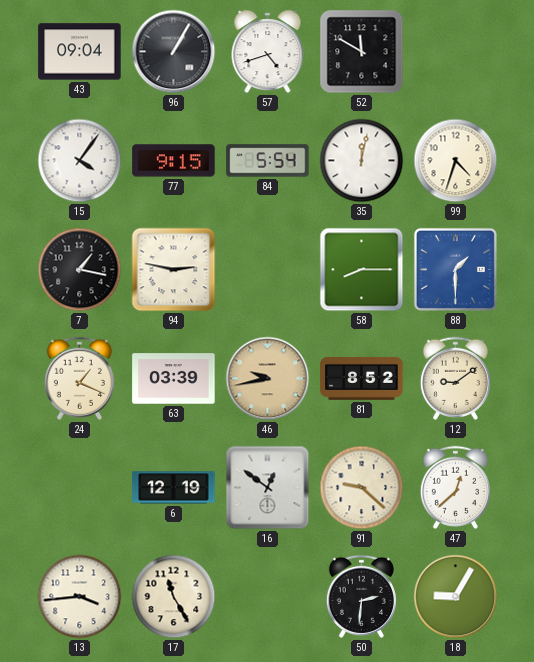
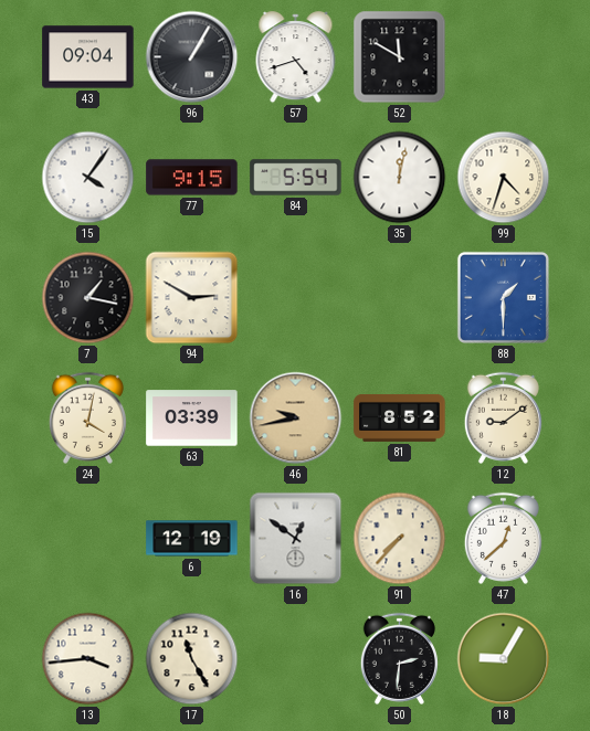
94: 2:47 -> 2:50
58: 8:15 -> none
24: 1:19 -> 4:02
91: 9:22 -> 7:37
